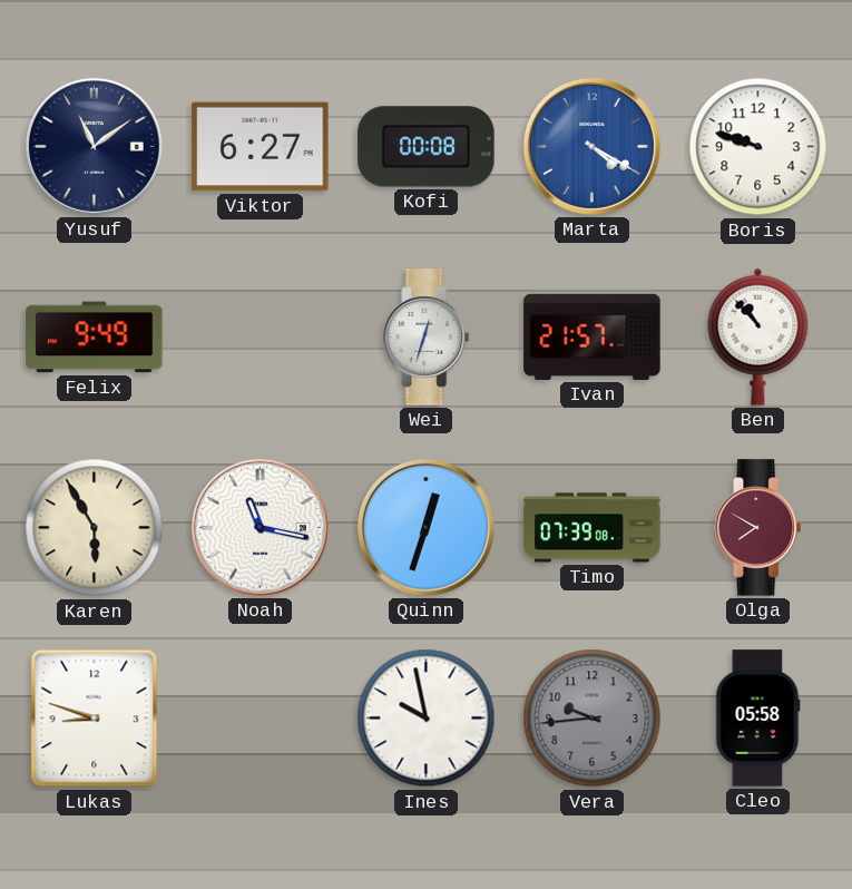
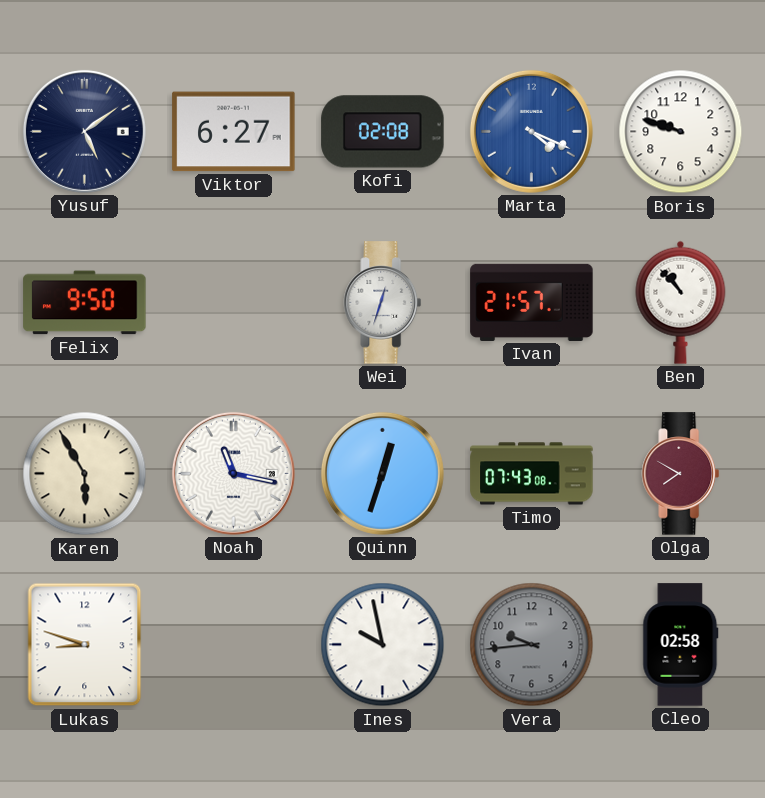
Yusuf: 11:09 -> 5:09
Kofi: 00:08 -> 02:08
Marta: 4:20 -> 4:19
Felix: 9:49 -> 9:50
Timo: 07:39 -> 07:43
Cleo: 05:58 -> 02:58
